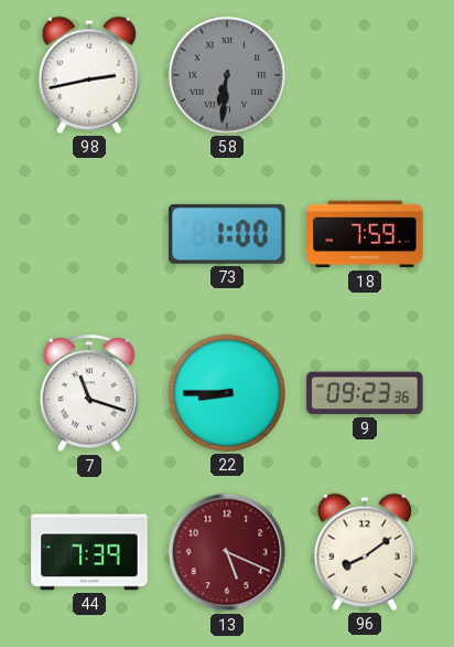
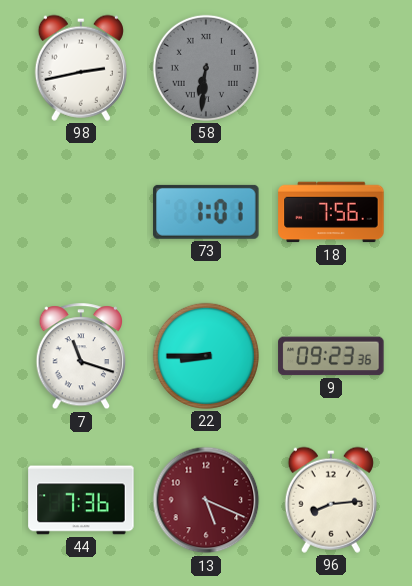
73: 1:00 -> 1:01
18: 7:59 -> 7:56
44: 7:39 -> 7:36
96: 8:09 -> 8:14
